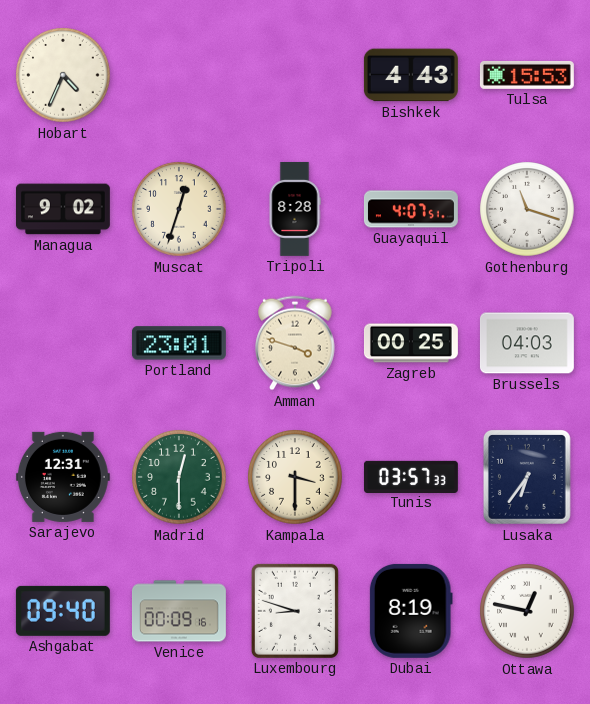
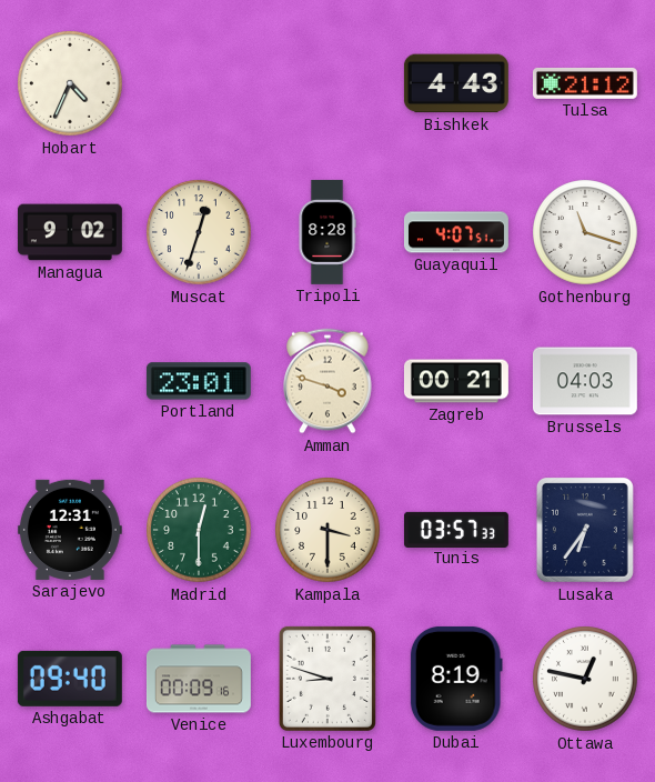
Tulsa: 15:53 -> 21:12
Zagreb: 00:25 -> 00:21
